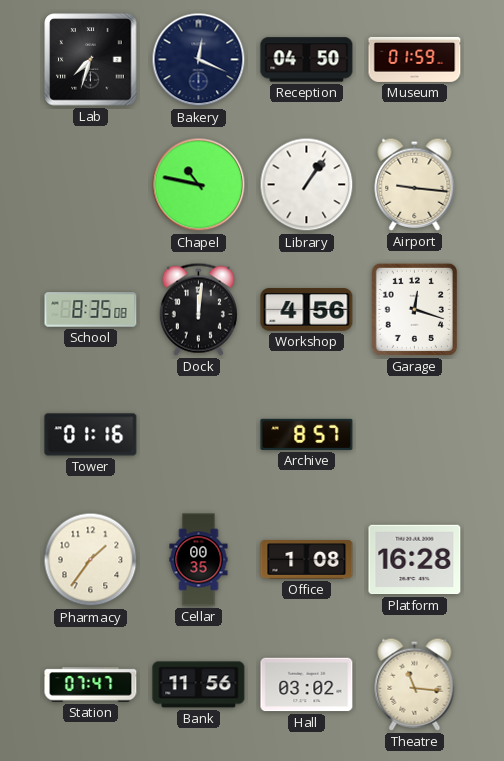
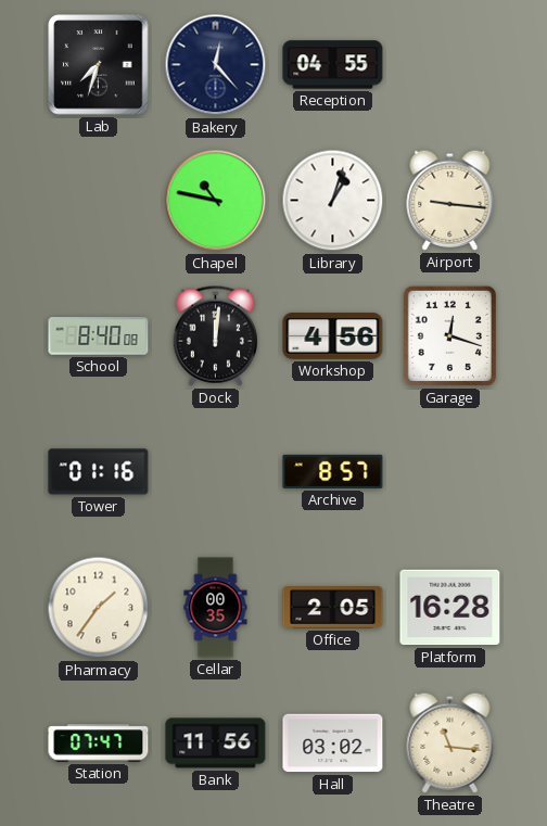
Bakery: 12:19 -> 12:23
Reception: 04:50 -> 04:55
Museum: 01:59 -> none
Library: 1:06 -> 1:03
School: 8:35 -> 8:40
Office: 1:08 -> 2:05
